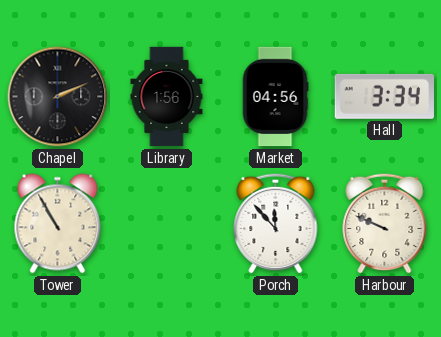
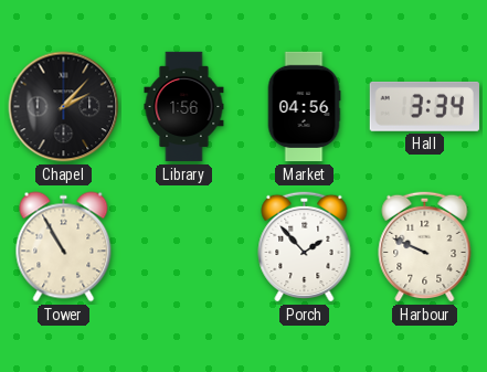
Chapel: 2:11 -> 2:07
Porch: 11:53 -> 1:53
